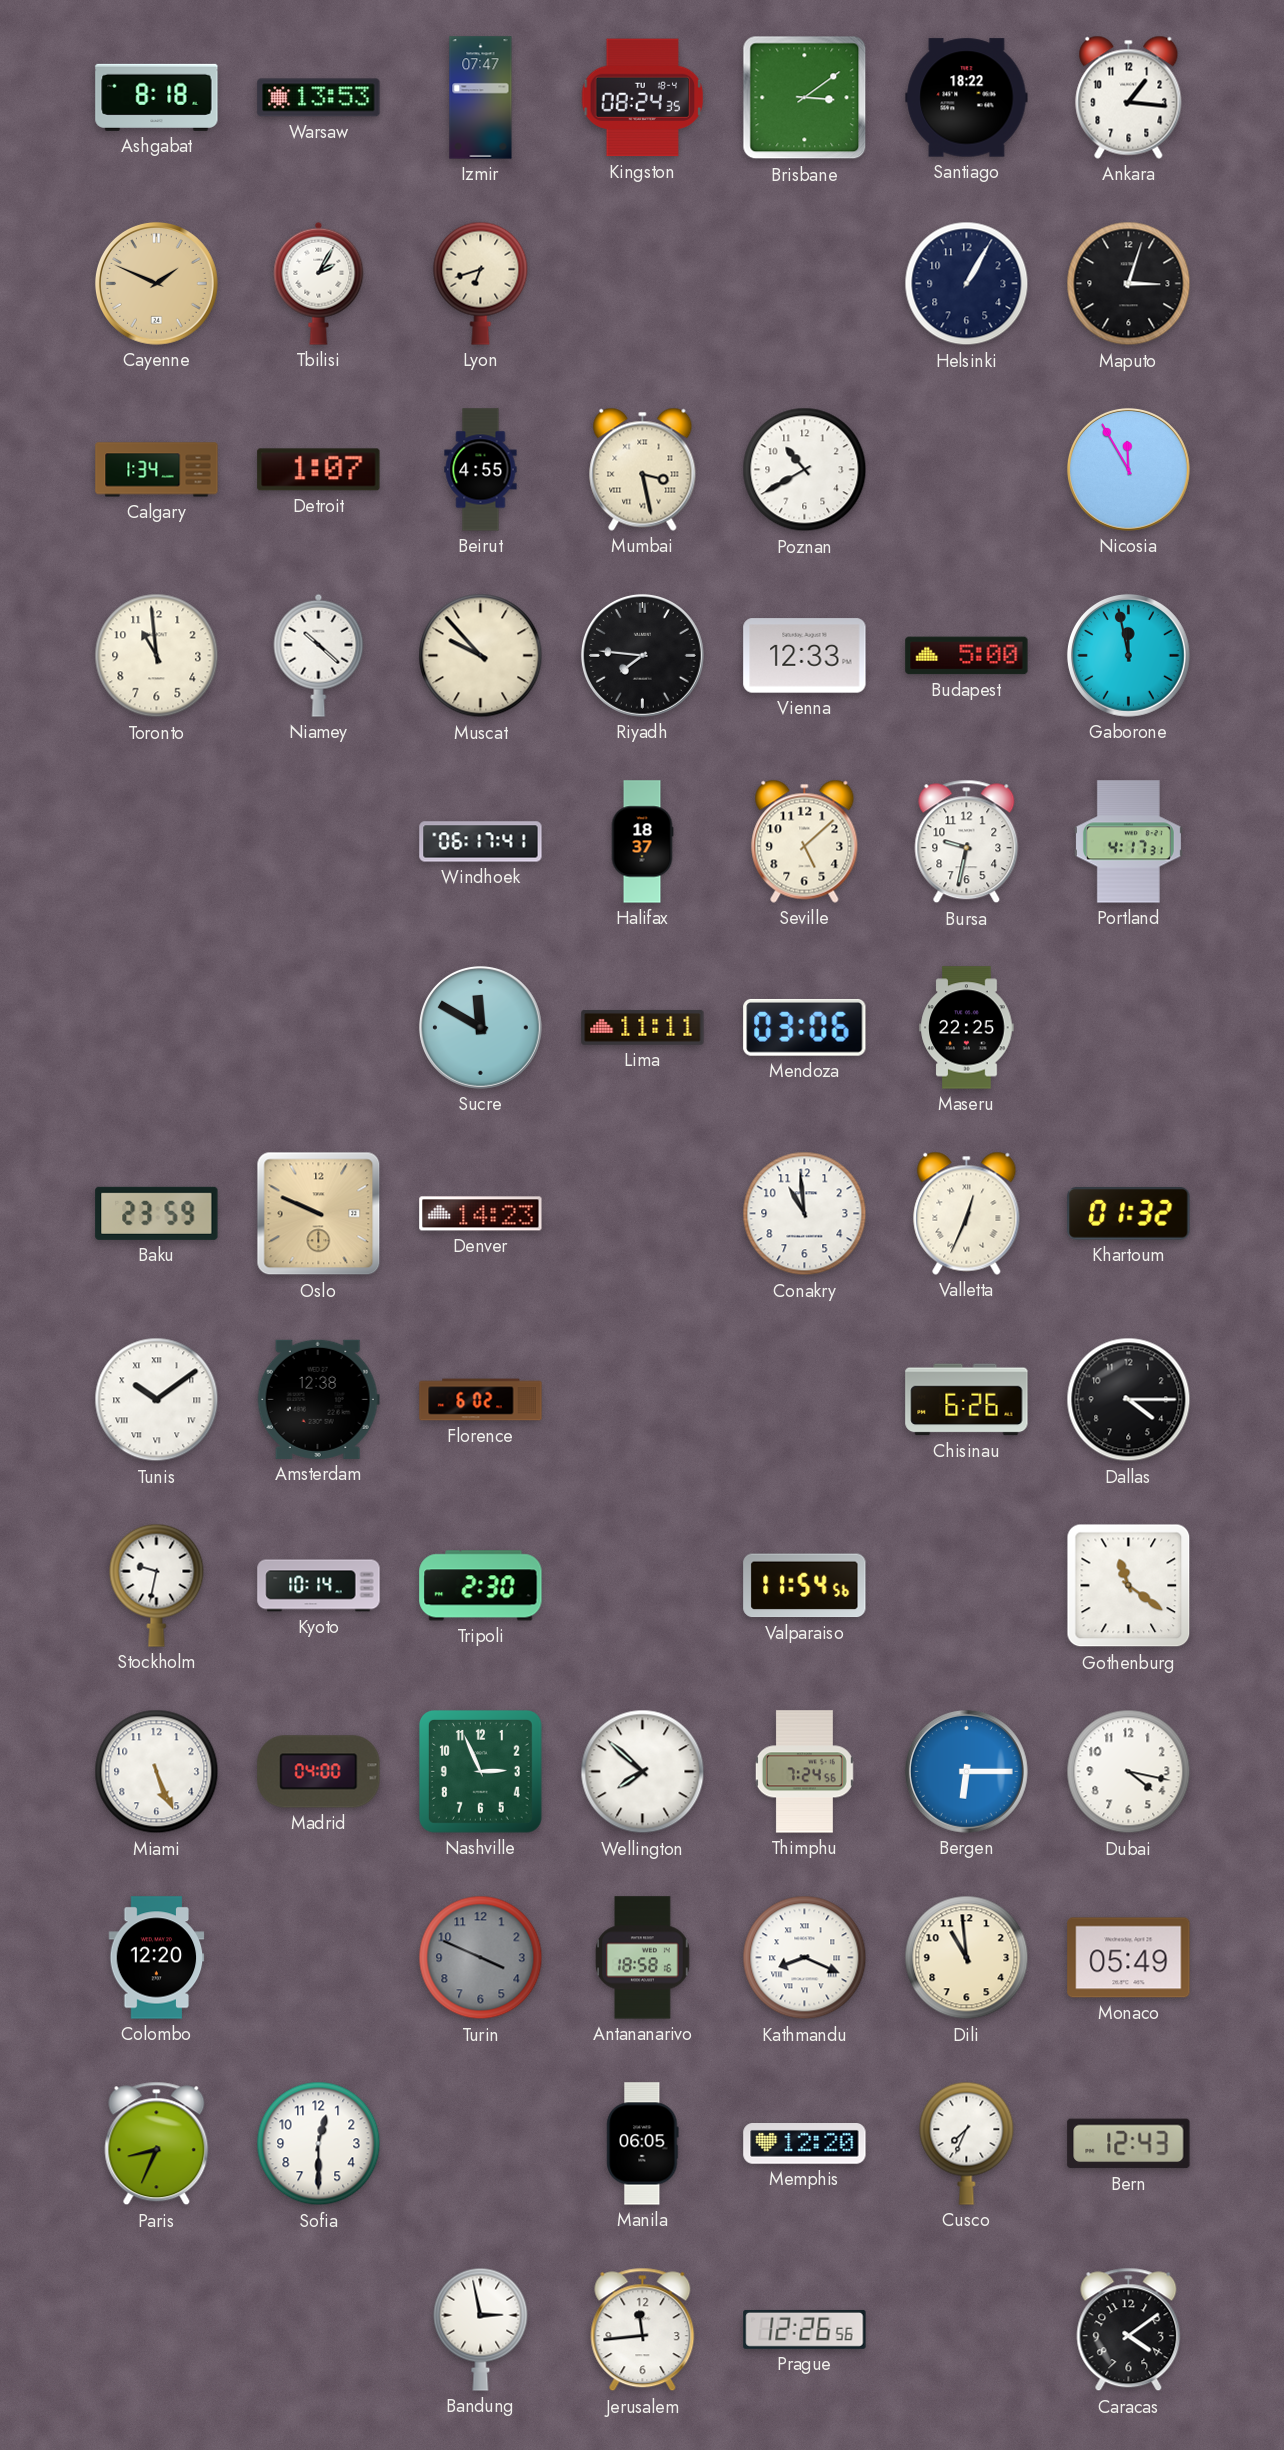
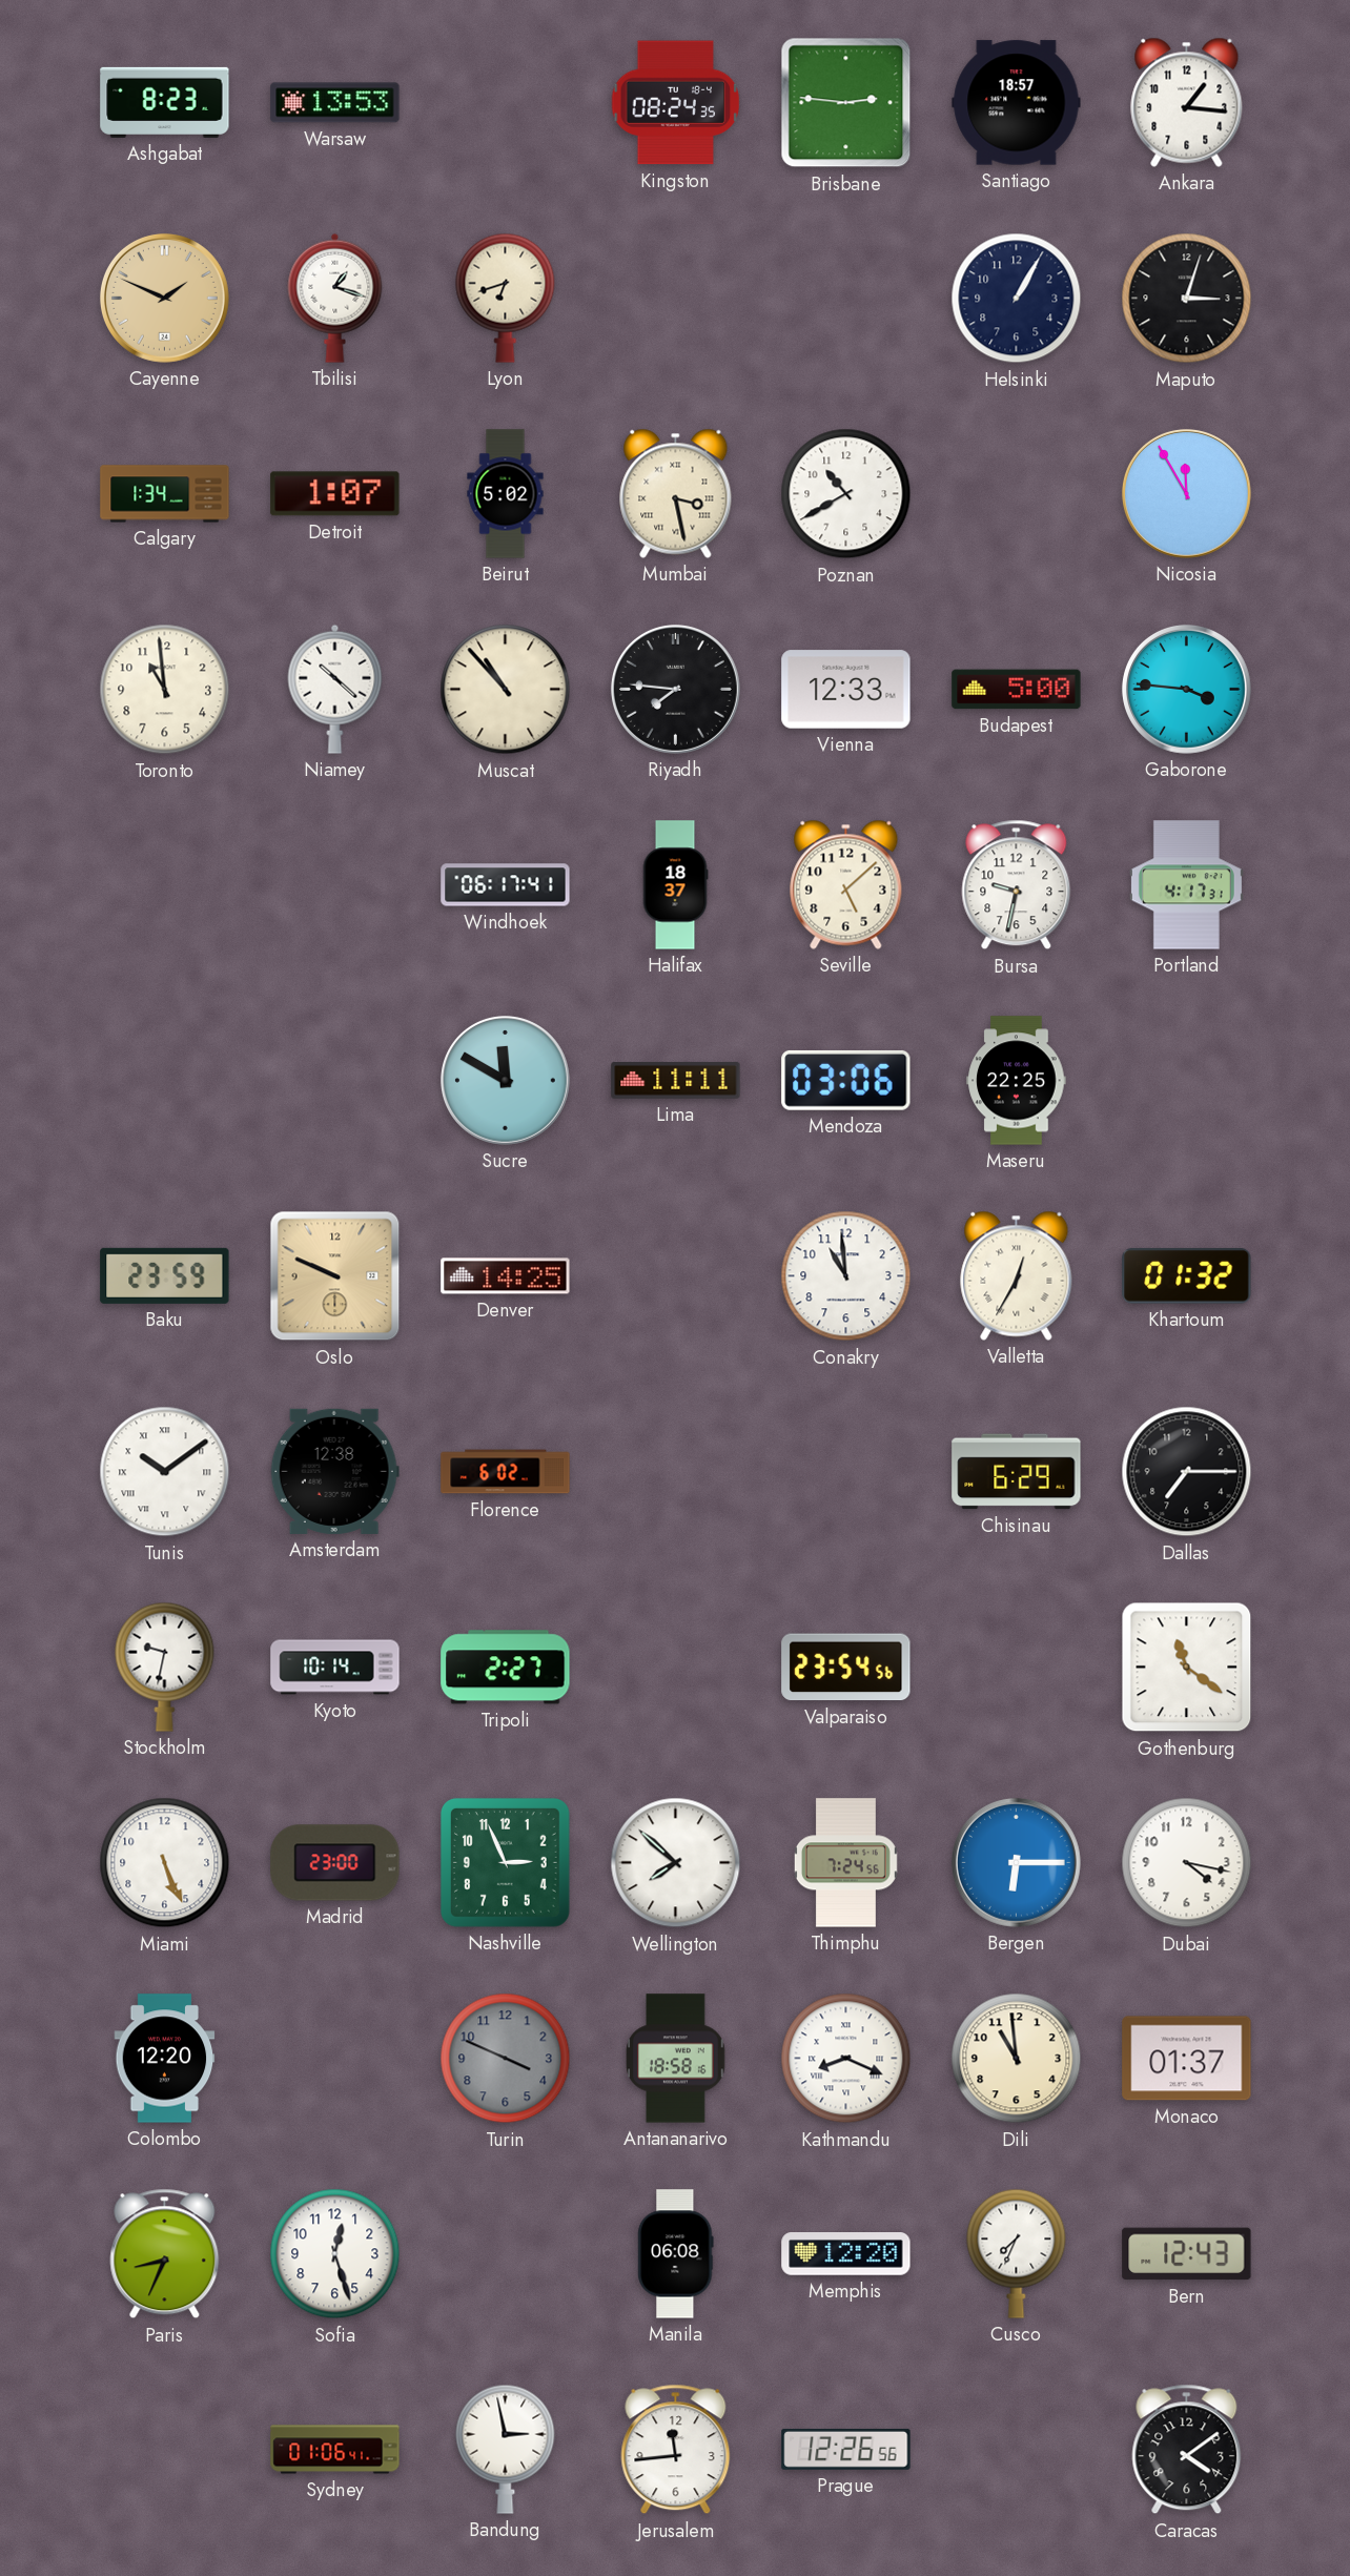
Ashgabat: 8:18 -> 8:23
Izmir: 07:47 -> none
Brisbane: 3:09 -> 2:46
Santiago: 18:22 -> 18:57
Tbilisi: 2:05 -> 1:18
Beirut: 4:55 -> 5:02
Muscat: 9:53 -> 10:53
Gaborone: 11:58 -> 3:46
Denver: 14:23 -> 14:25
Valletta: 12:34 -> 12:35
Chisinau: 6:26 -> 6:29
Dallas: 4:15 -> 7:15
Tripoli: 2:30 -> 2:27
Valparaiso: 11:54 -> 23:54
Madrid: 04:00 -> 23:00
Monaco: 05:49 -> 01:37
Sofia: 12:30 -> 12:27
Manila: 06:05 -> 06:08
Sydney: none -> 01:06
